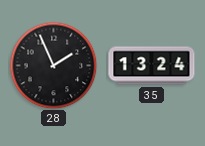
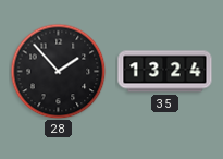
28: 1:56 -> 1:53
